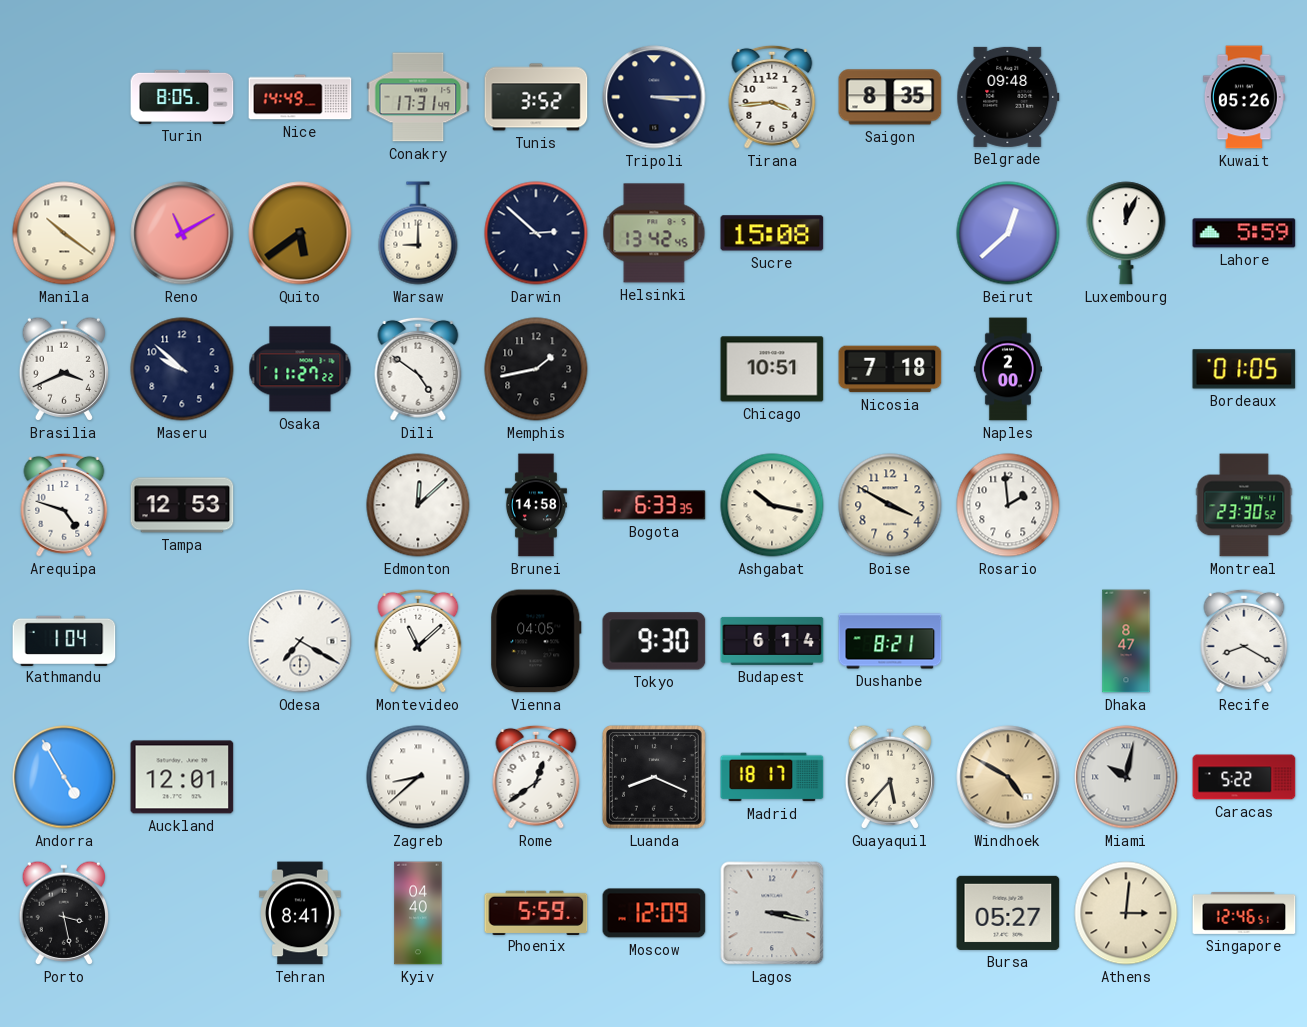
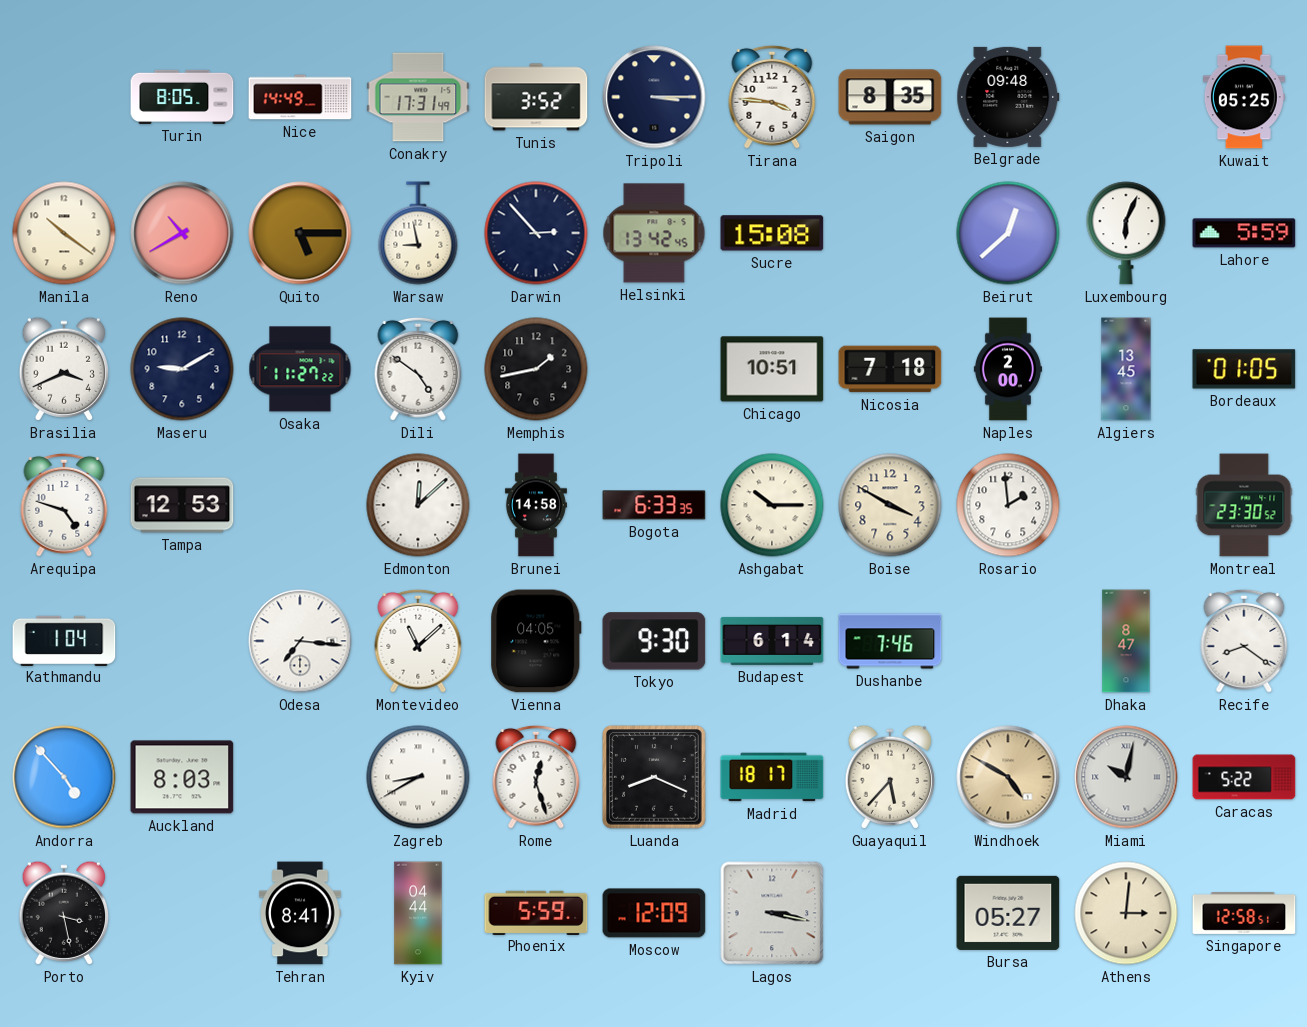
Tirana: 3:44 -> 3:46
Kuwait: 05:26 -> 05:25
Reno: 11:10 -> 10:40
Quito: 5:39 -> 5:15
Warsaw: 9:00 -> 8:58
Darwin: 2:52 -> 2:53
Luxembourg: 12:04 -> 6:04
Maseru: 9:52 -> 9:10
Algiers: none -> 13:45
Ashgabat: 10:17 -> 10:15
Odesa: 7:20 -> 7:16
Dushanbe: 8:21 -> 7:46
Recife: 8:20 -> 8:21
Andorra: 4:55 -> 4:53
Auckland: 12:01 -> 8:03
Zagreb: 8:38 -> 8:40
Rome: 12:39 -> 12:27
Kyiv: 04:40 -> 04:44
Singapore: 12:46 -> 12:58
